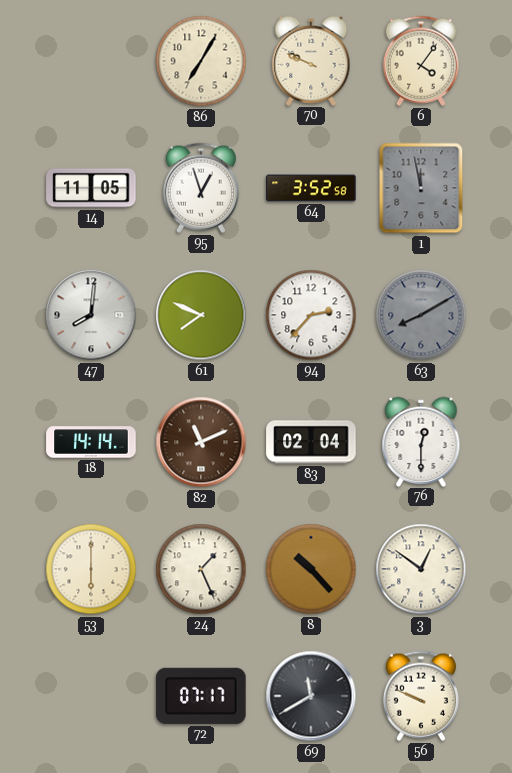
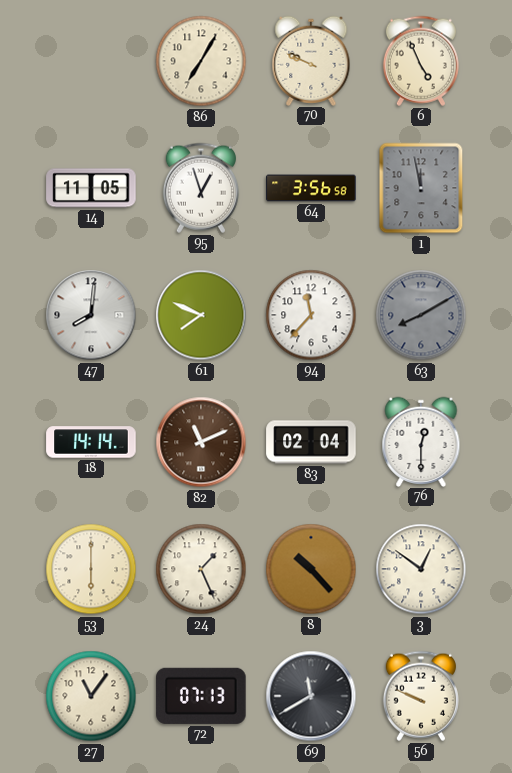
6: 4:06 -> 4:56
64: 3:52 -> 3:56
94: 2:37 -> 11:37
27: none -> 11:06
72: 07:17 -> 07:13
